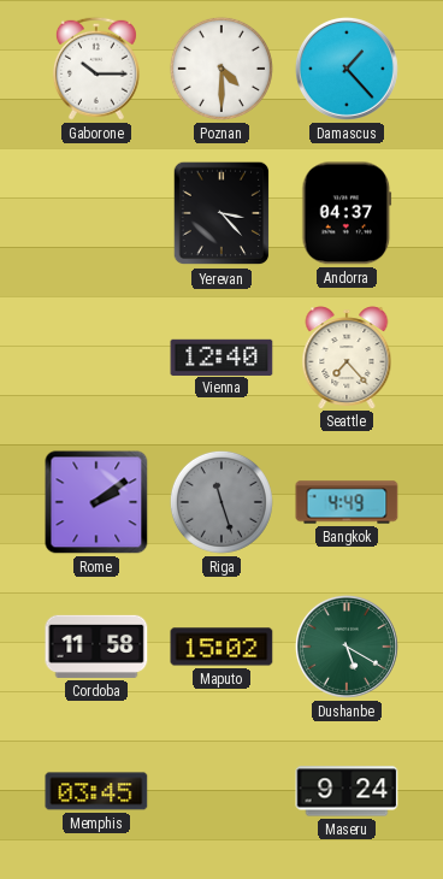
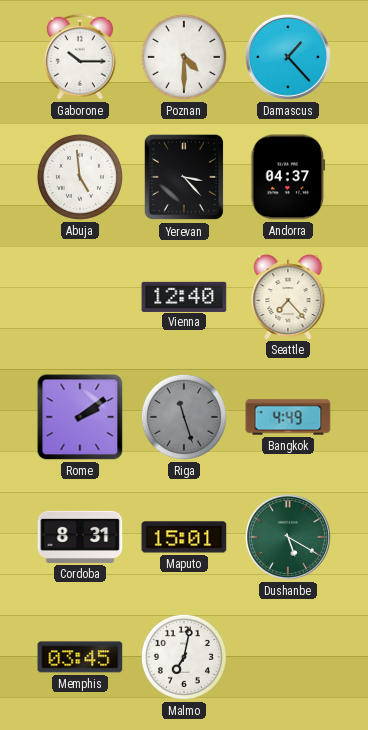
Abuja: none -> 4:59
Cordoba: 11:58 -> 8:31
Maputo: 15:02 -> 15:01
Malmo: none -> 7:02
Maseru: 9:24 -> none
